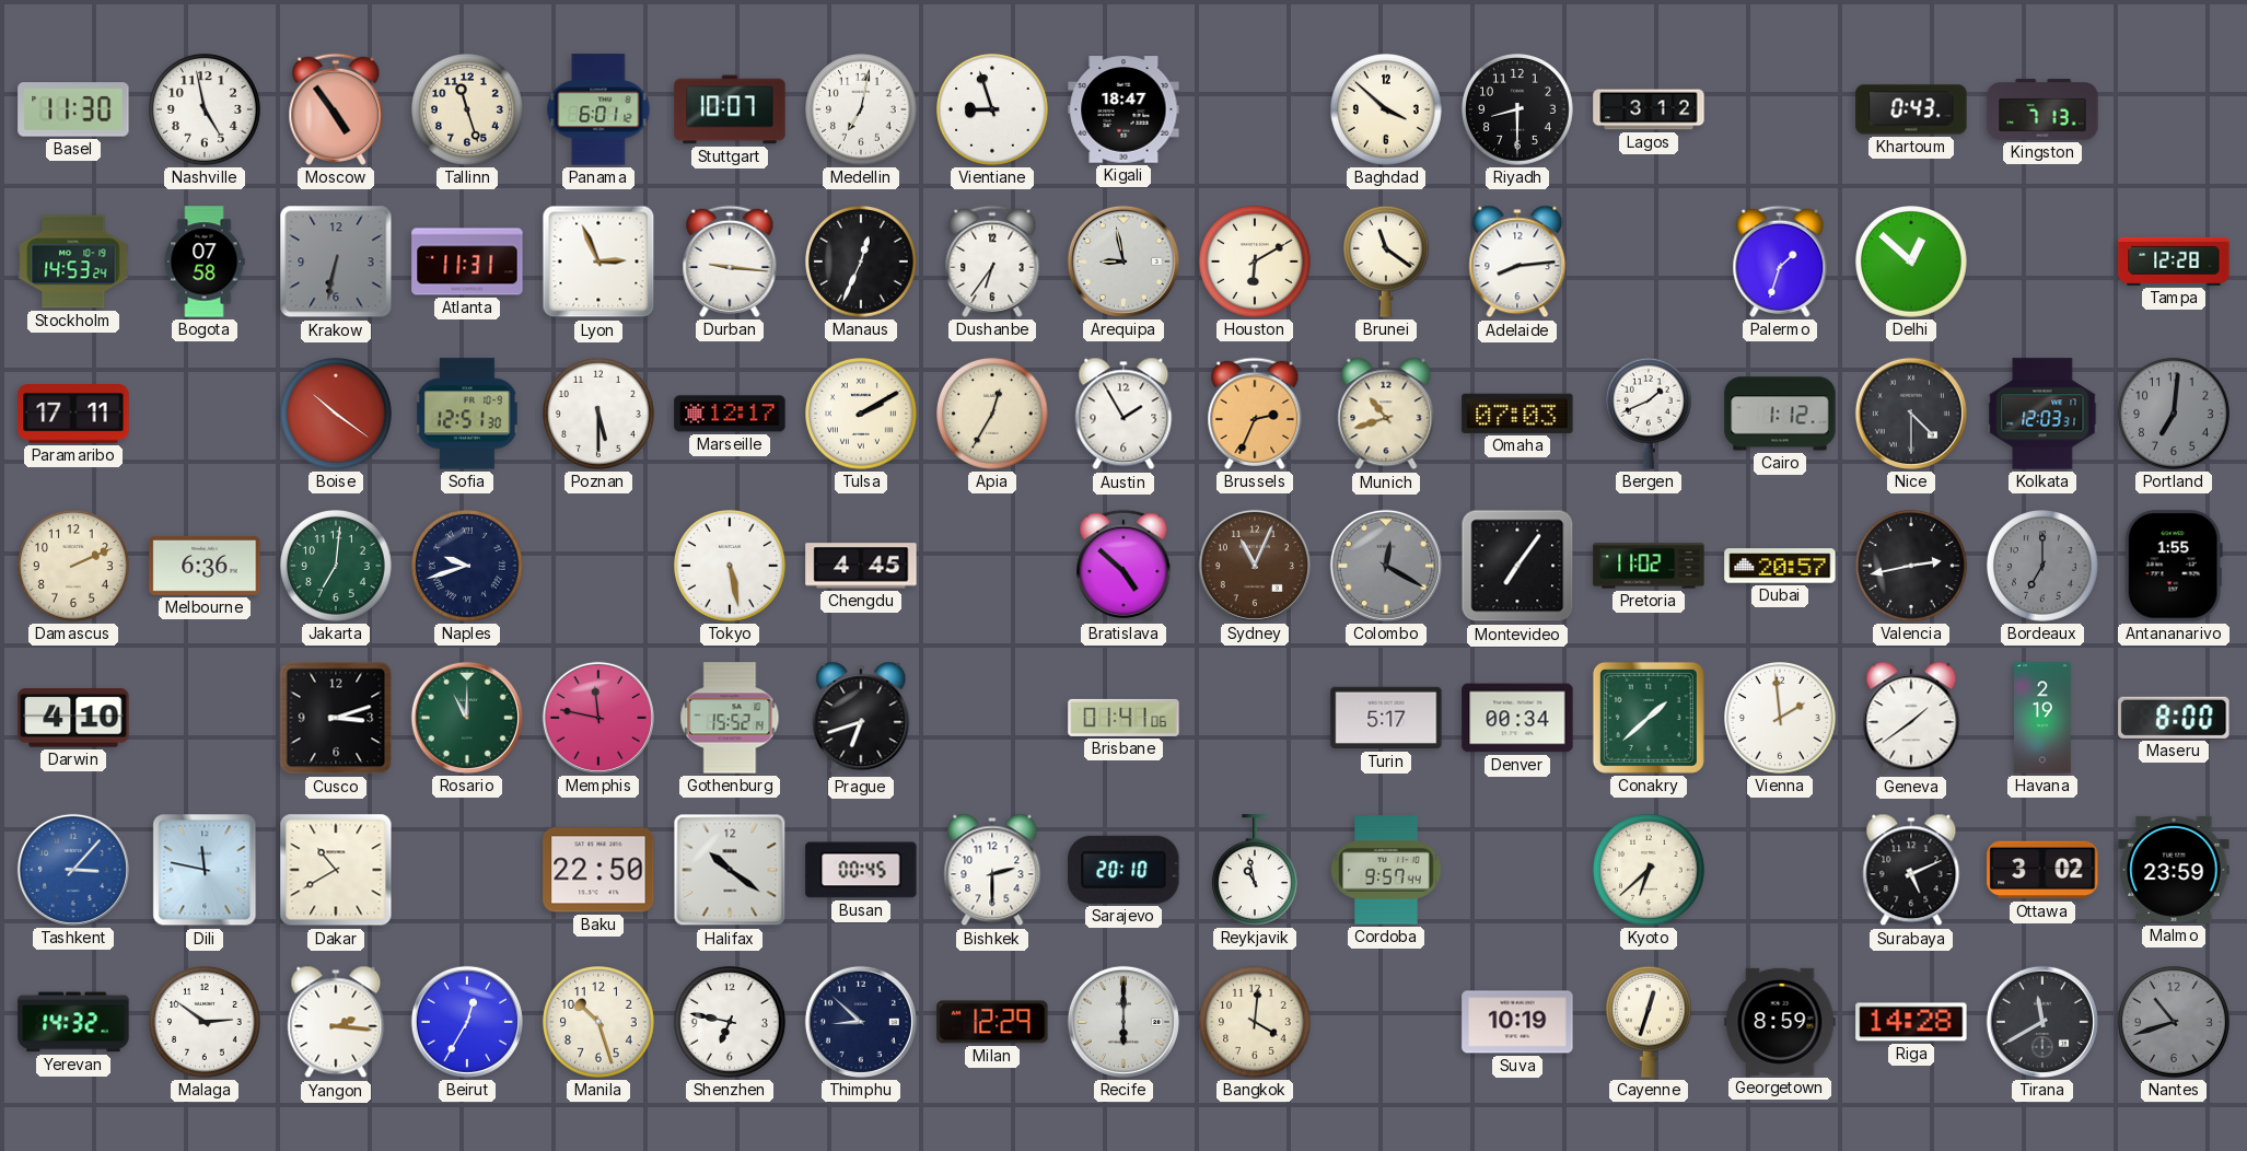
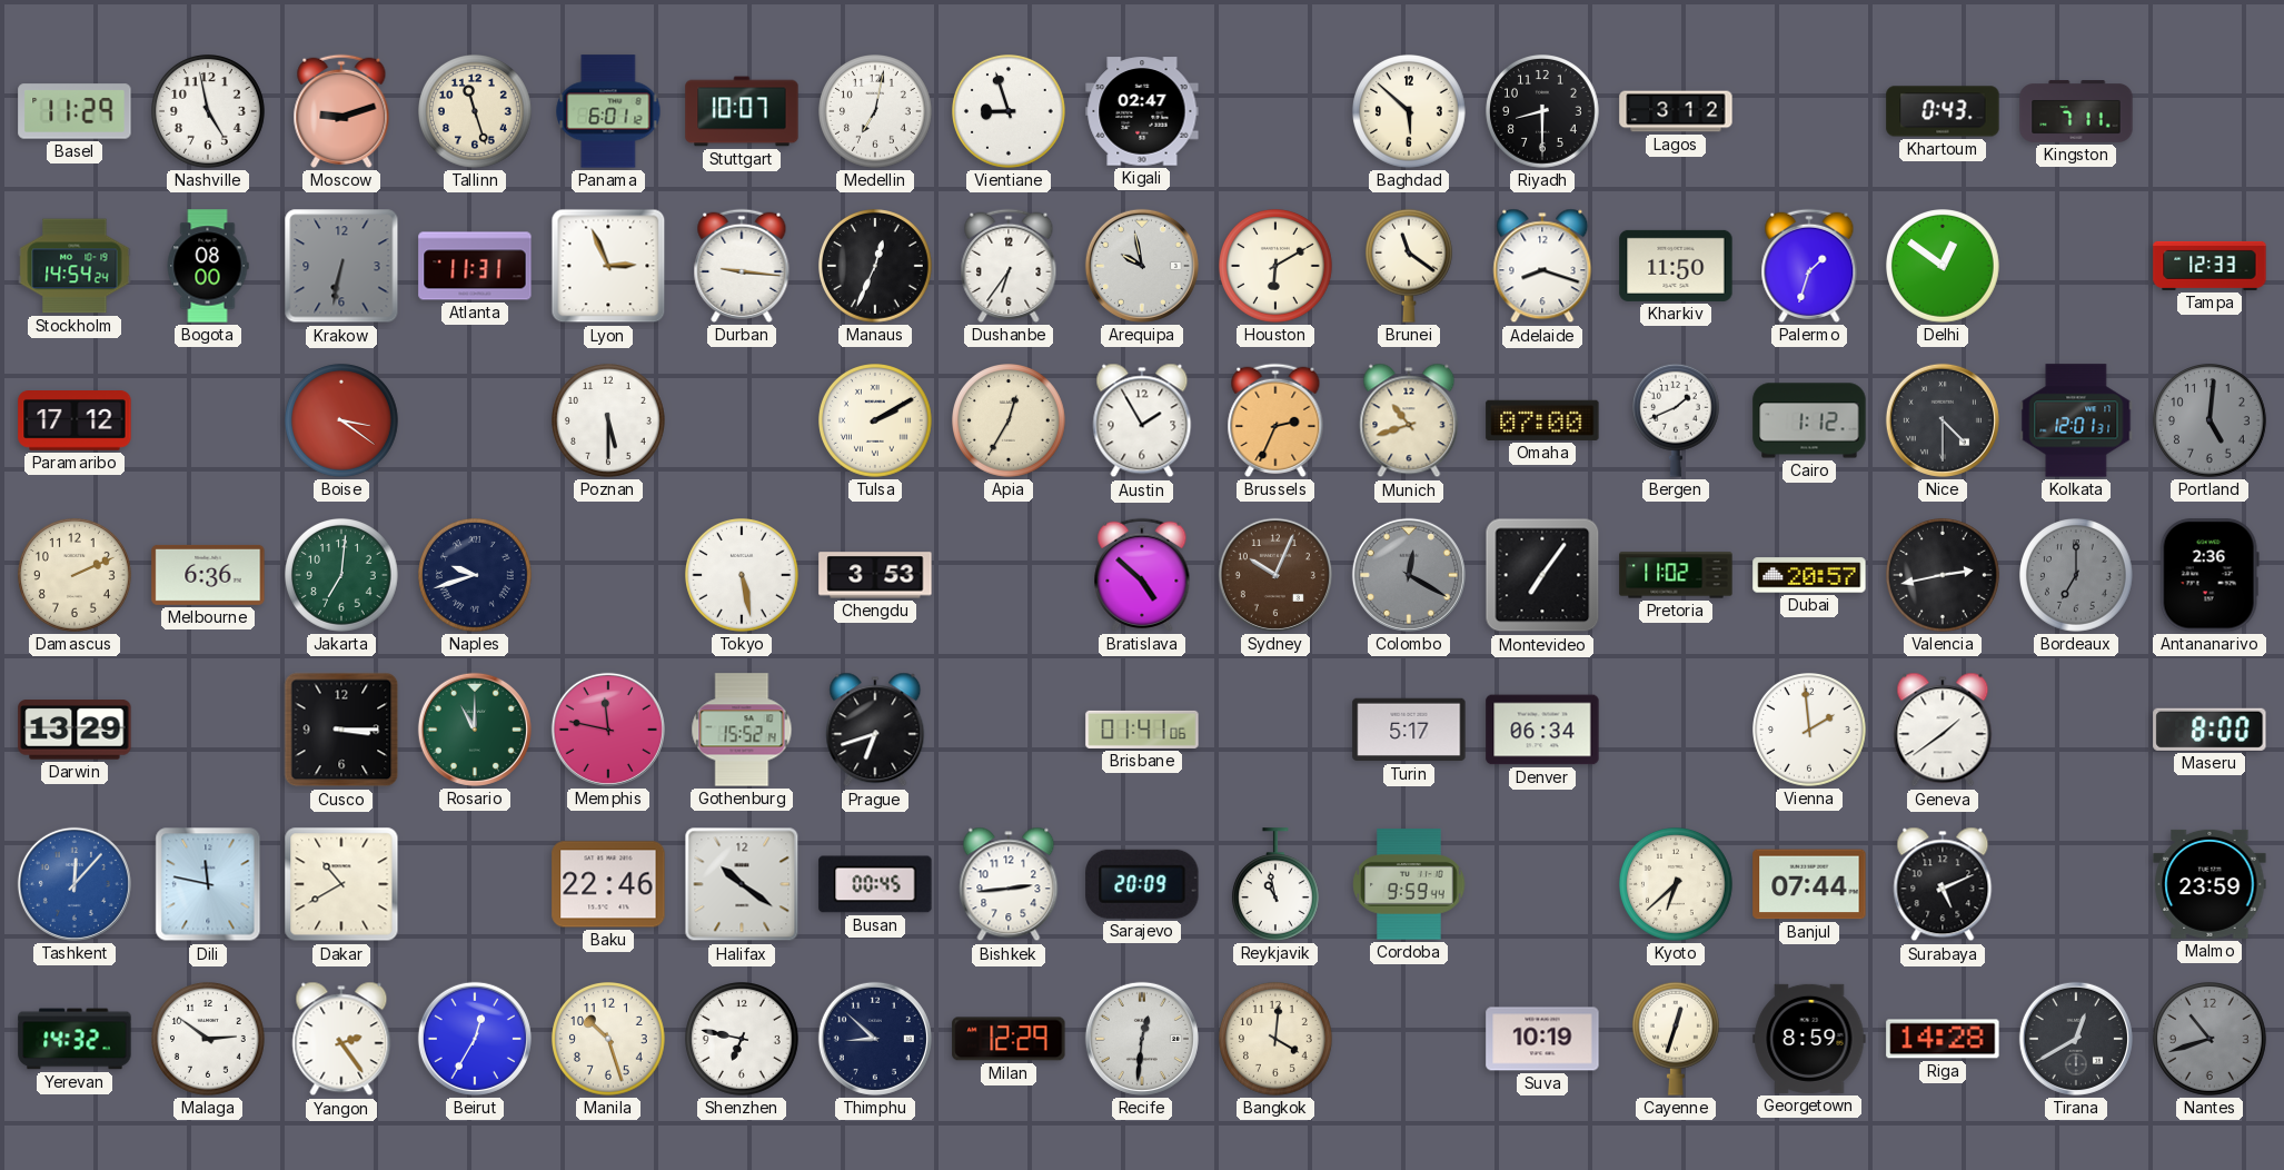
Basel: 11:30 -> 11:29
Moscow: 4:54 -> 9:12
Kigali: 18:47 -> 02:47
Baghdad: 3:52 -> 5:52
Kingston: 7:13 -> 7:11
Stockholm: 14:53 -> 14:54
Bogota: 07:58 -> 08:00
Arequipa: 8:58 -> 9:58
Adelaide: 8:14 -> 8:18
Kharkiv: none -> 11:50
Delhi: 12:52 -> 12:51
Tampa: 12:28 -> 12:33
Paramaribo: 17:11 -> 17:12
Boise: 10:21 -> 3:21
Sofia: 12:51 -> none
Marseille: 12:17 -> none
Omaha: 07:03 -> 07:00
Kolkata: 12:03 -> 12:01
Portland: 7:01 -> 5:01
Chengdu: 4:45 -> 3:53
Sydney: 11:04 -> 10:04
Antananarivo: 1:55 -> 2:36
Darwin: 4:10 -> 13:29
Cusco: 3:12 -> 3:15
Denver: 00:34 -> 06:34
Conakry: 1:38 -> none
Havana: 2:19 -> none
Tashkent: 3:07 -> 12:07
Baku: 22:50 -> 22:46
Bishkek: 2:30 -> 2:44
Sarajevo: 20:10 -> 20:09
Cordoba: 9:57 -> 9:59
Banjul: none -> 07:44
Ottawa: 3:02 -> none
Yangon: 2:16 -> 2:24
Recife: 6:00 -> 12:31
Tirana: 11:40 -> 12:40
